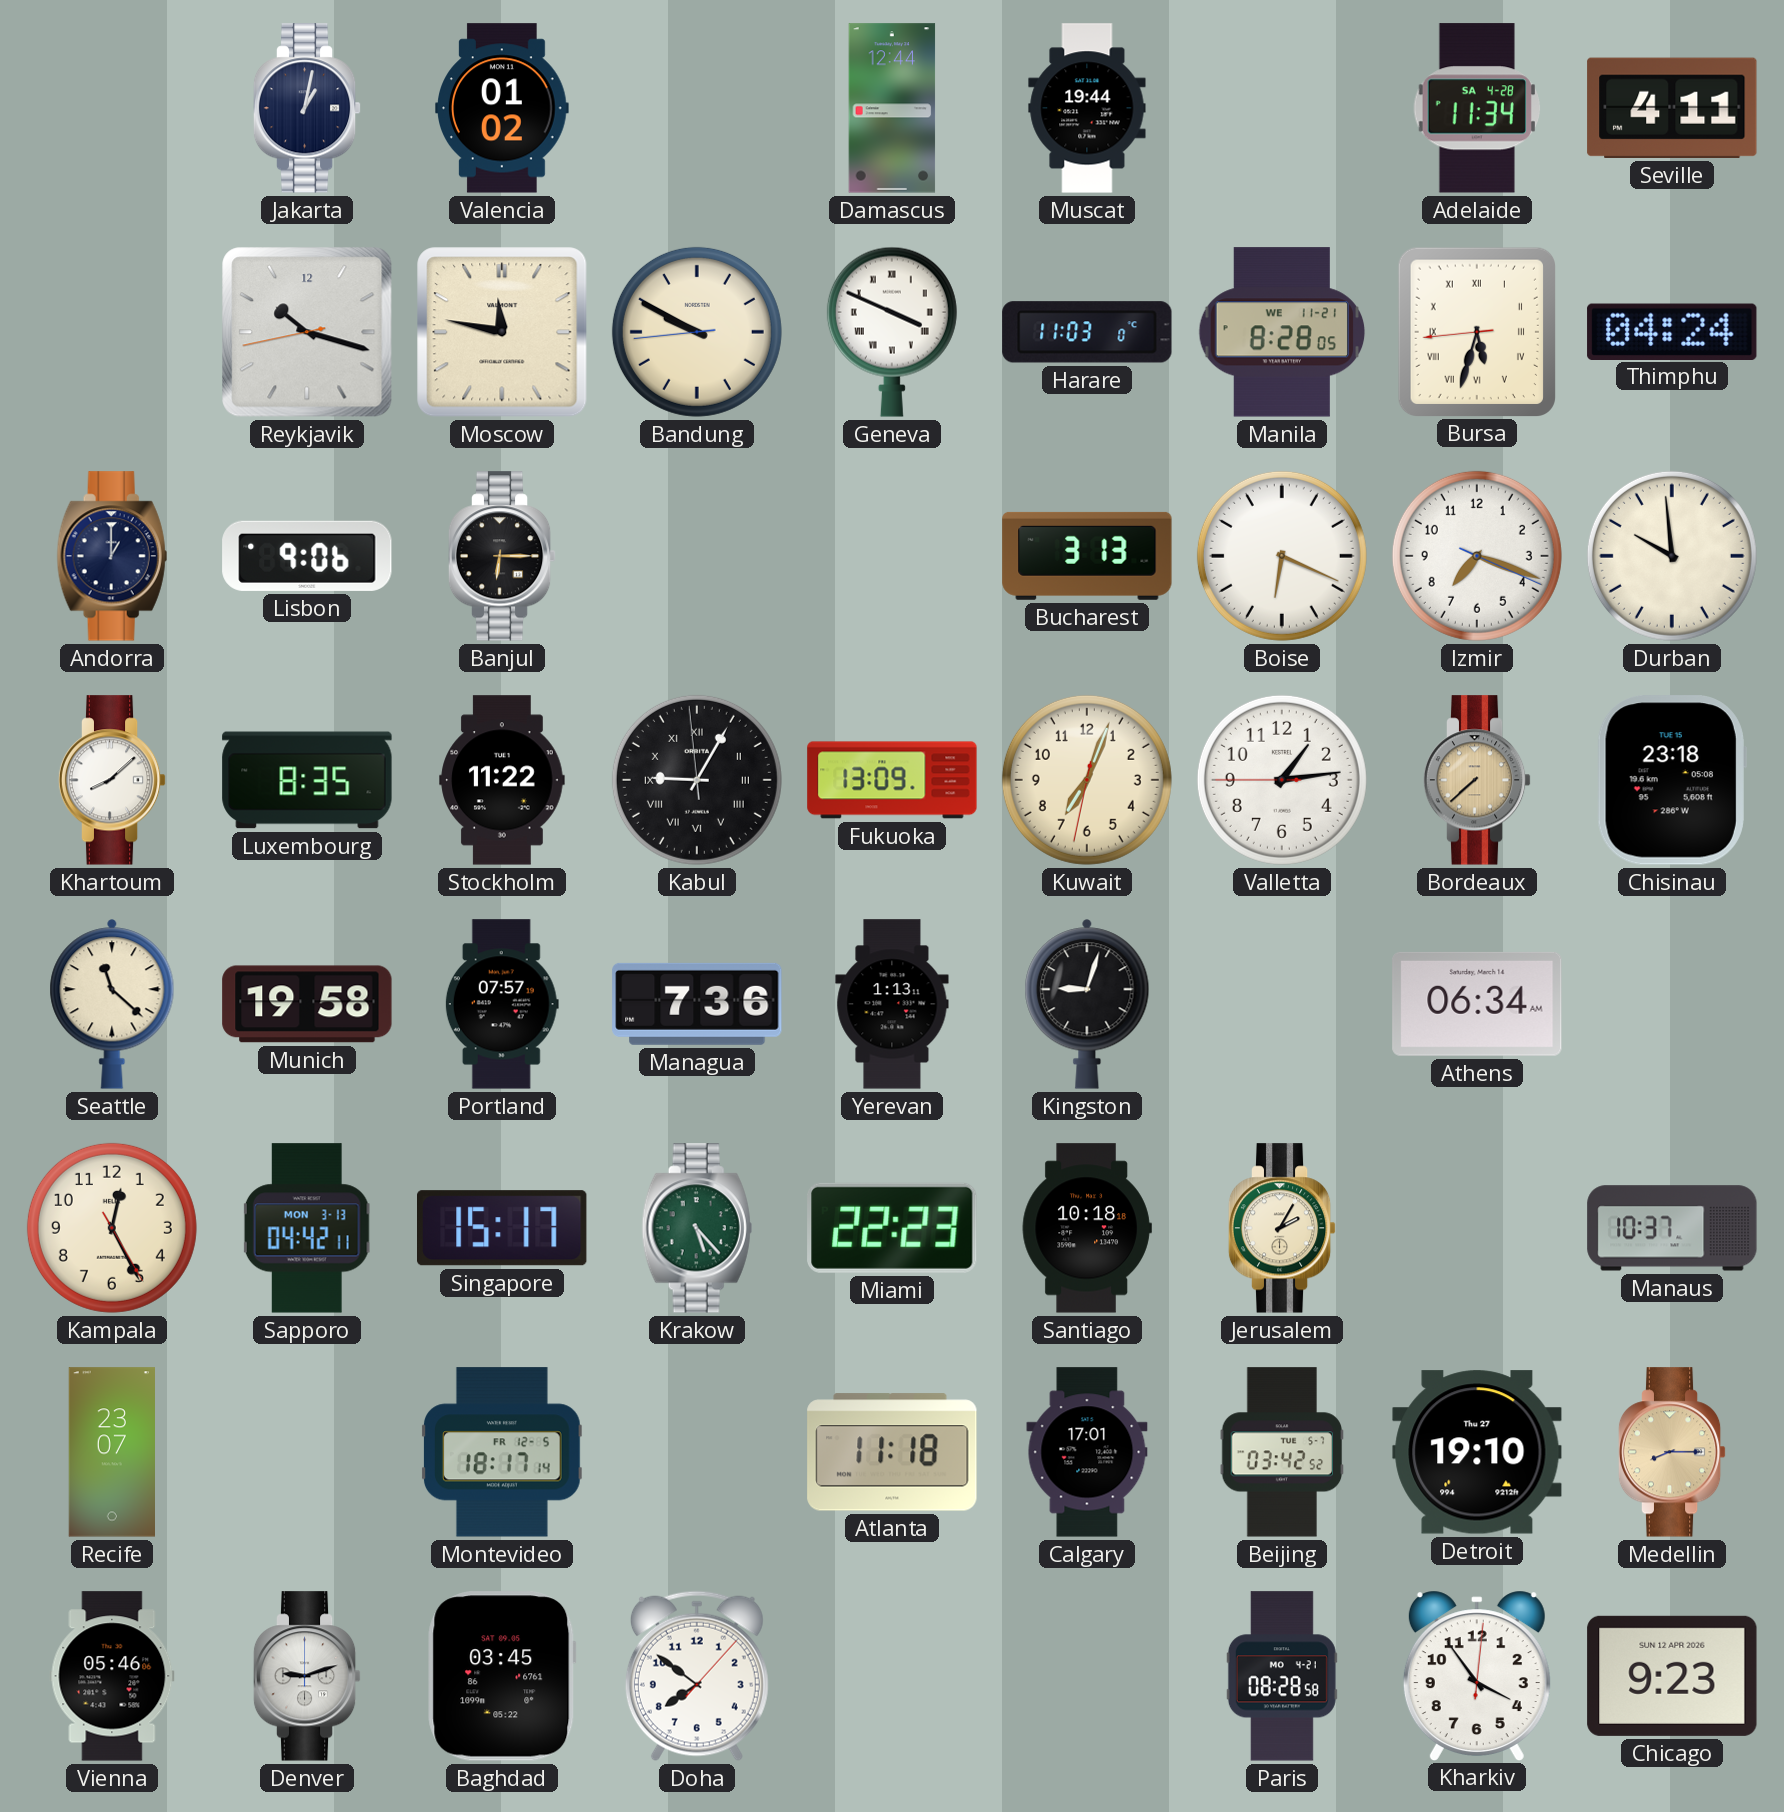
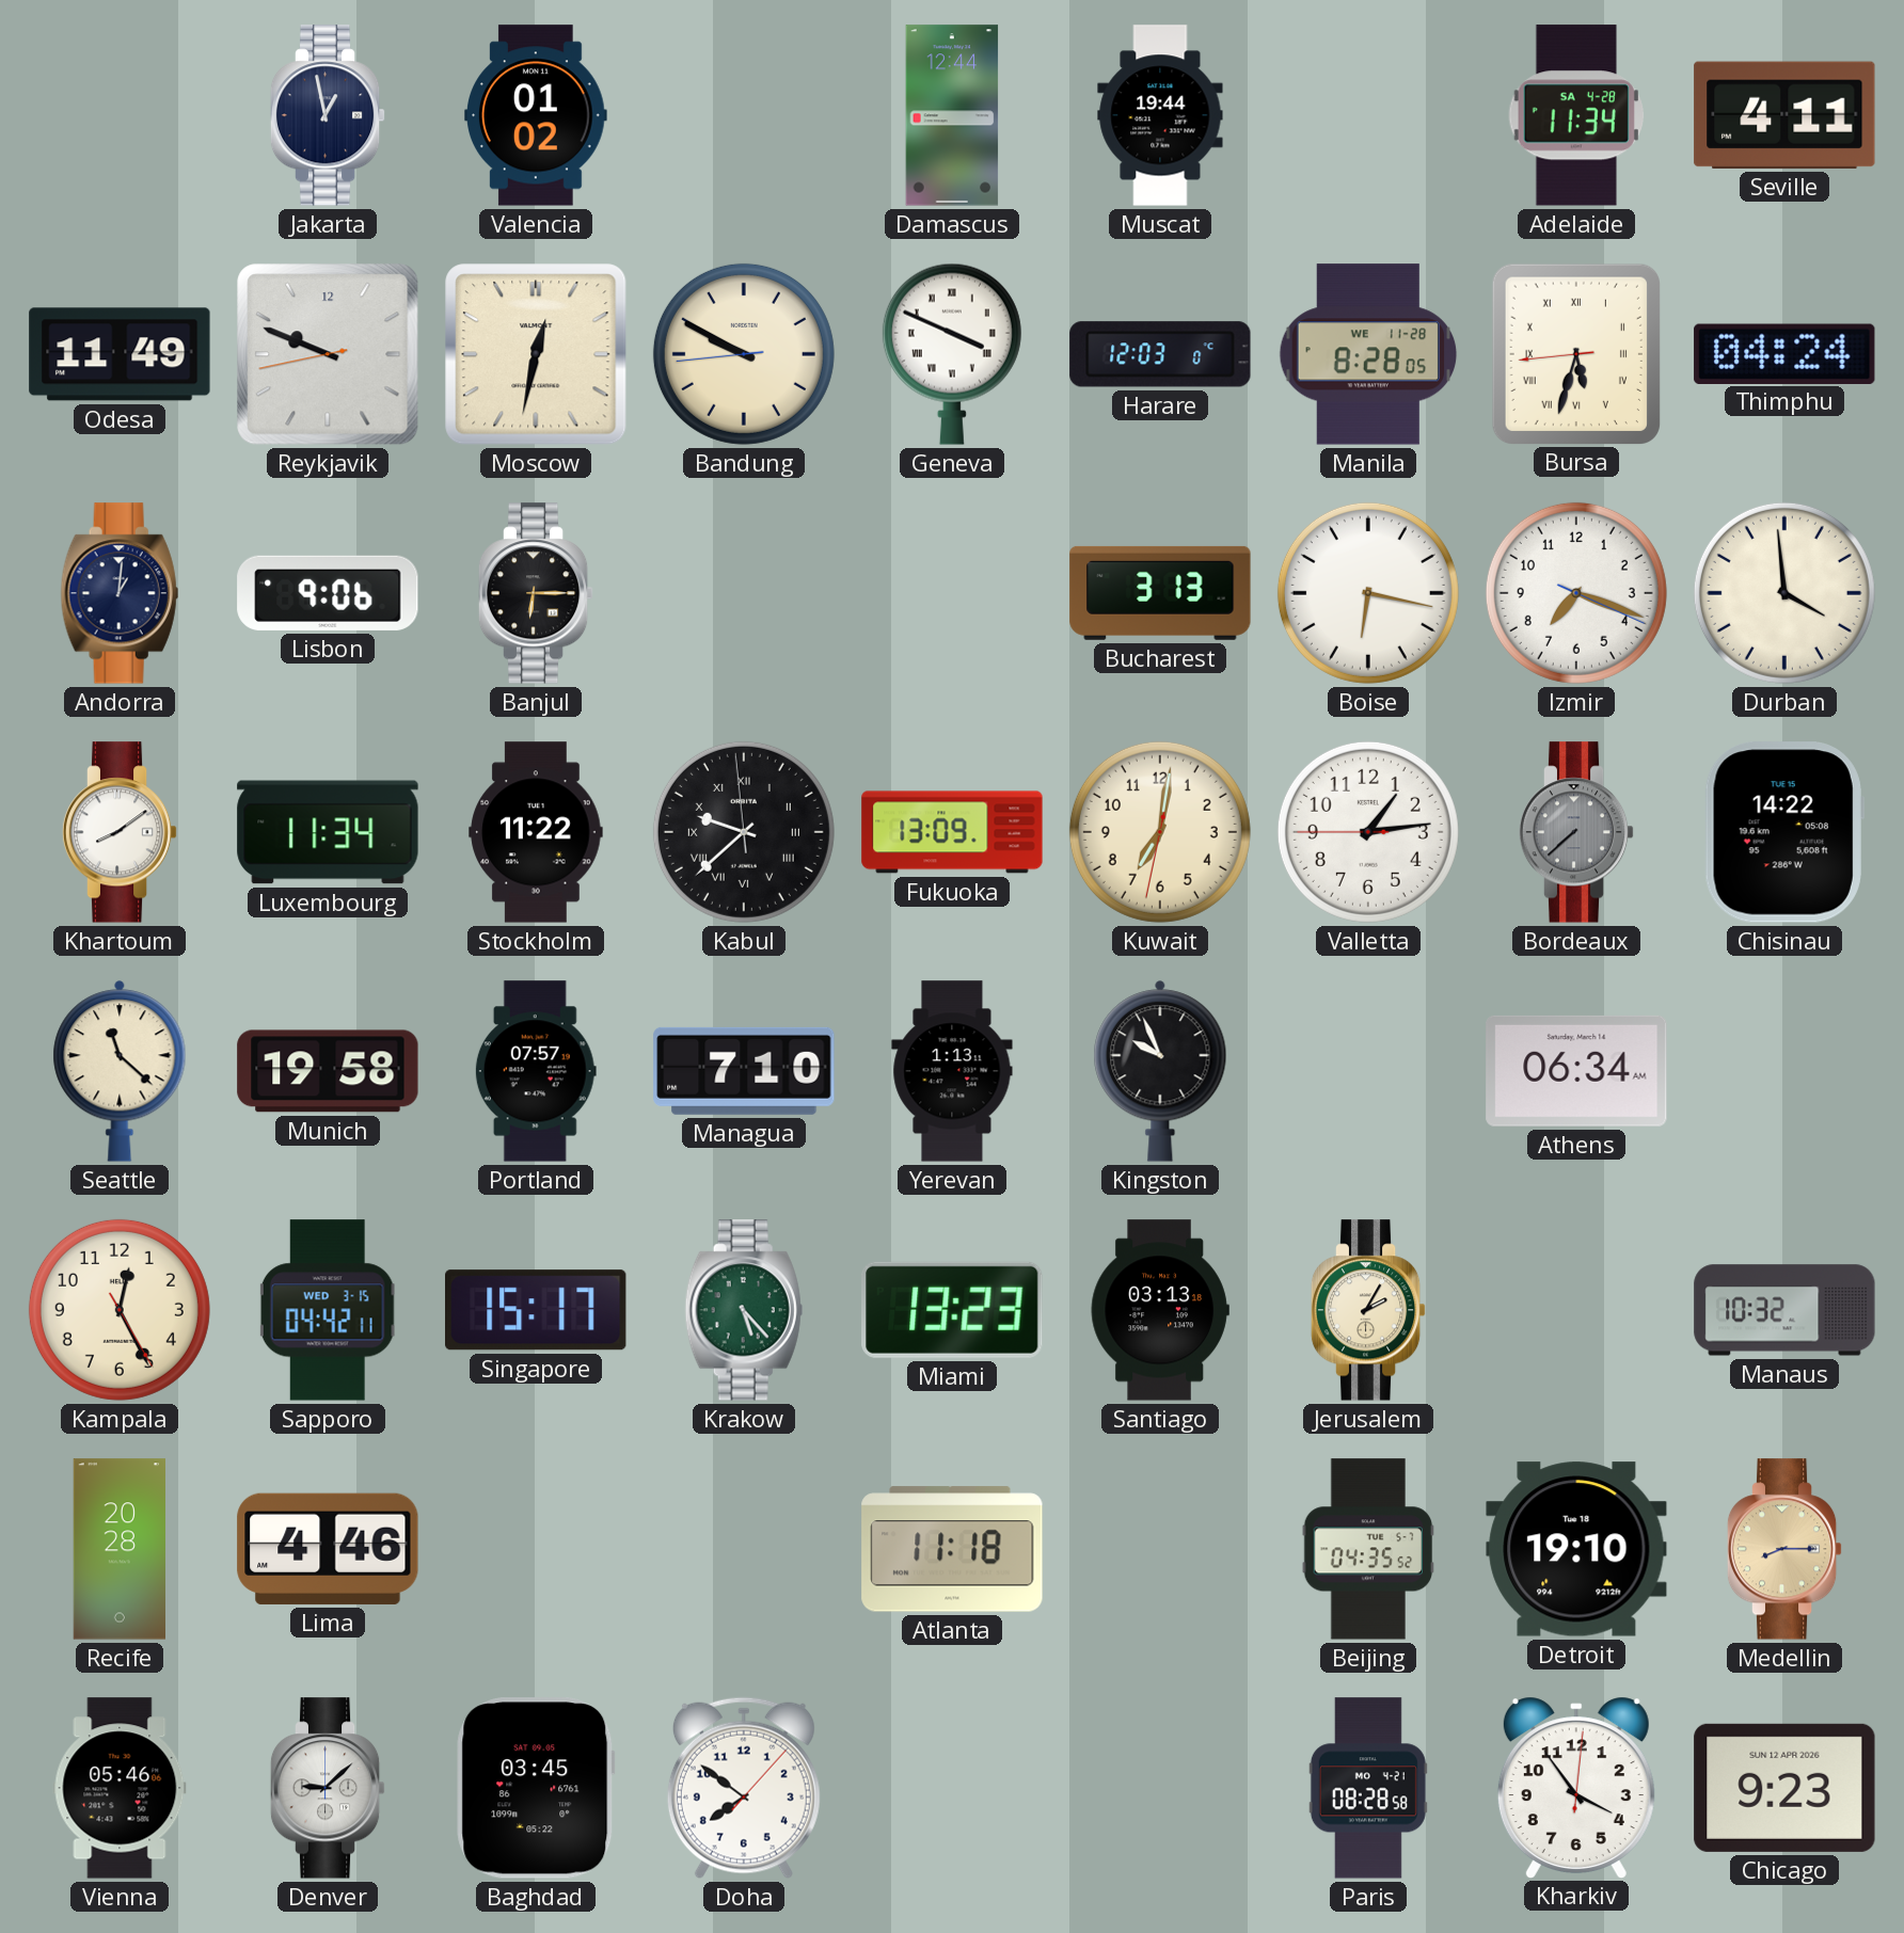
Jakarta: 1:02 -> 12:58
Odesa: none -> 11:49
Reykjavik: 10:17 -> 9:48
Moscow: 11:47 -> 12:32
Harare: 11:03 -> 12:03
Manila date: WE 11-21 -> WE 11-28
Andorra: 1:00 -> 1:01
Boise: 6:19 -> 6:17
Durban: 9:59 -> 3:59
Khartoum: 8:08 -> 8:09
Luxembourg: 8:35 -> 11:34
Kabul: 9:04 -> 9:37
Kuwait: 7:03 -> 7:01
Bordeaux dial: champagne -> grey
Chisinau: 23:18 -> 14:22
Managua: 7:36 -> 7:10
Kingston: 9:03 -> 9:56
Sapporo date: MON 3-13 -> WED 3-15
Miami: 22:23 -> 13:23
Santiago: 10:18 -> 03:13
Manaus: 10:37 -> 10:32
Recife: 23:07 -> 20:28
Lima: none -> 4:46
Montevideo: 18:17 -> none
Calgary: 17:01 -> none
Beijing: 03:42 -> 04:35
Detroit date: Thu 27 -> Tue 18
Denver: 9:12 -> 9:08
